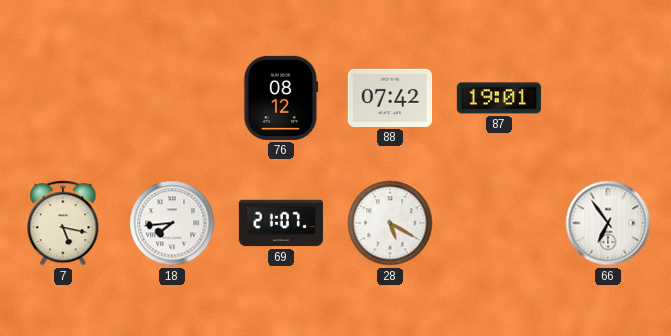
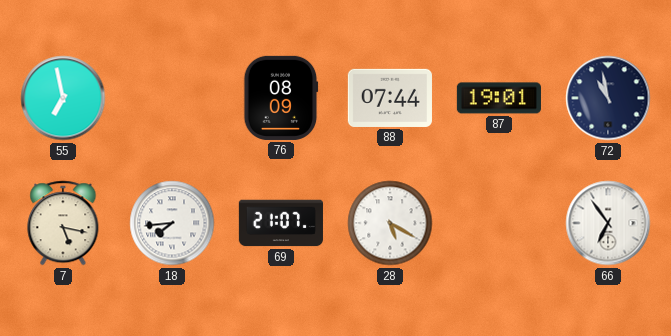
55: none -> 6:58
76: 08:12 -> 08:09
88: 07:42 -> 07:44
72: none -> 10:58
